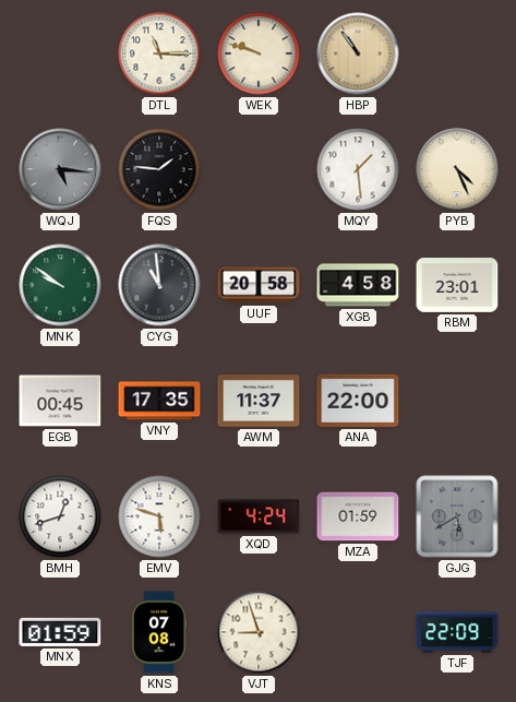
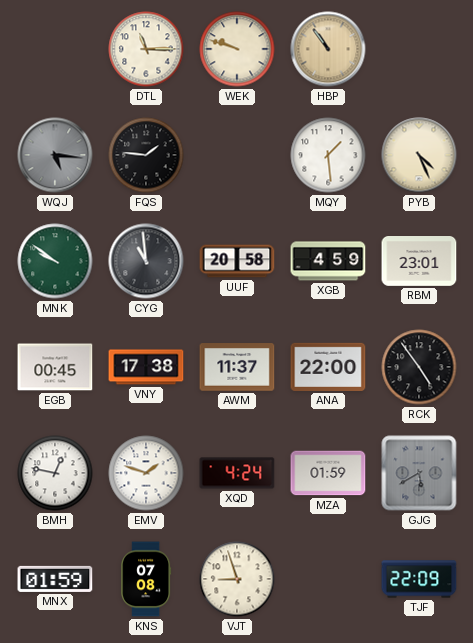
XGB: 4:58 -> 4:59
VNY: 17:35 -> 17:38
RCK: none -> 4:54
BMH: 12:42 -> 12:47
EMV: 5:48 -> 1:48
